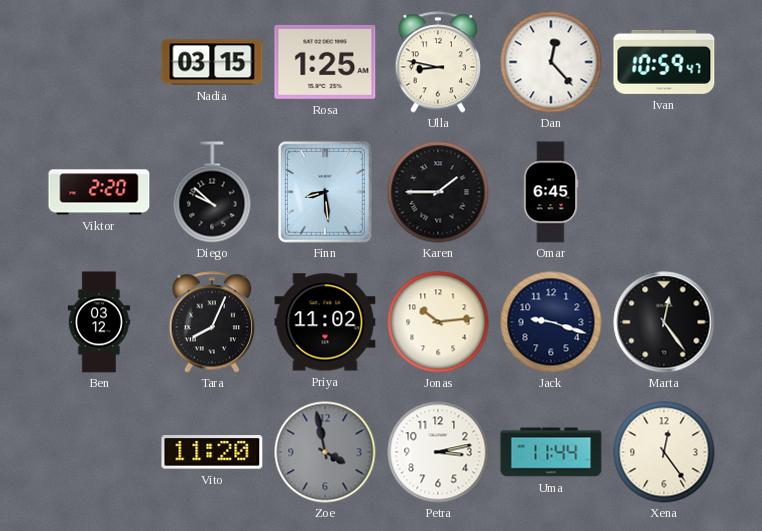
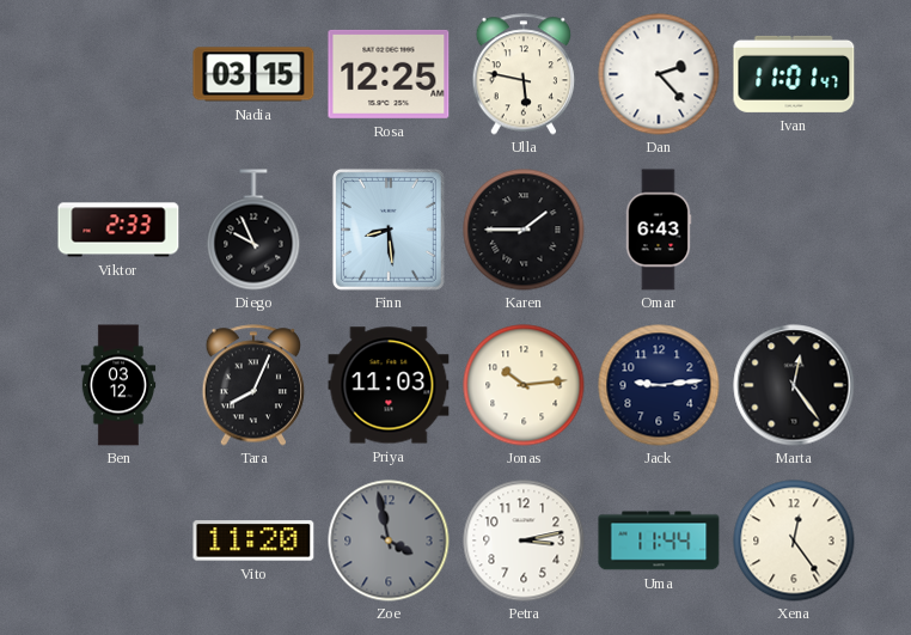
Rosa: 1:25 -> 12:25
Ulla: 8:47 -> 5:47
Dan: 12:23 -> 2:23
Ivan: 10:59 -> 11:01
Viktor: 2:20 -> 2:33
Diego: 9:52 -> 9:56
Omar: 6:45 -> 6:43
Priya: 11:02 -> 11:03
Jack: 9:18 -> 9:14
